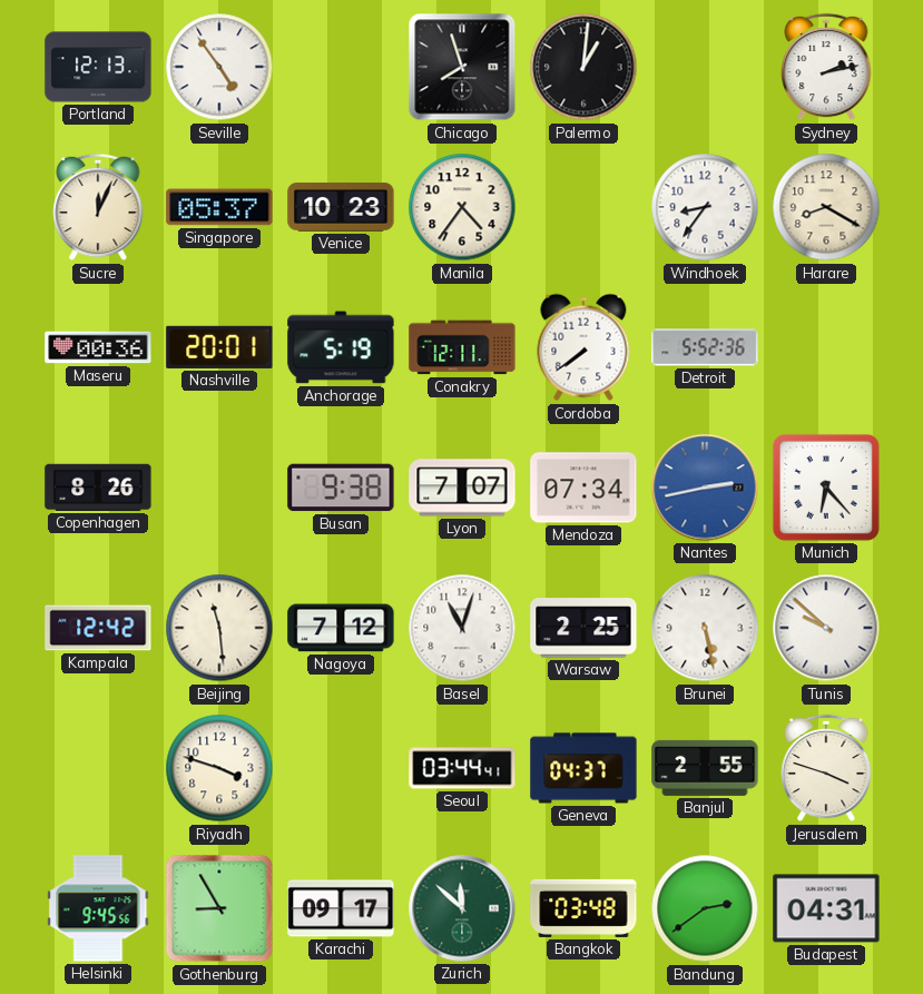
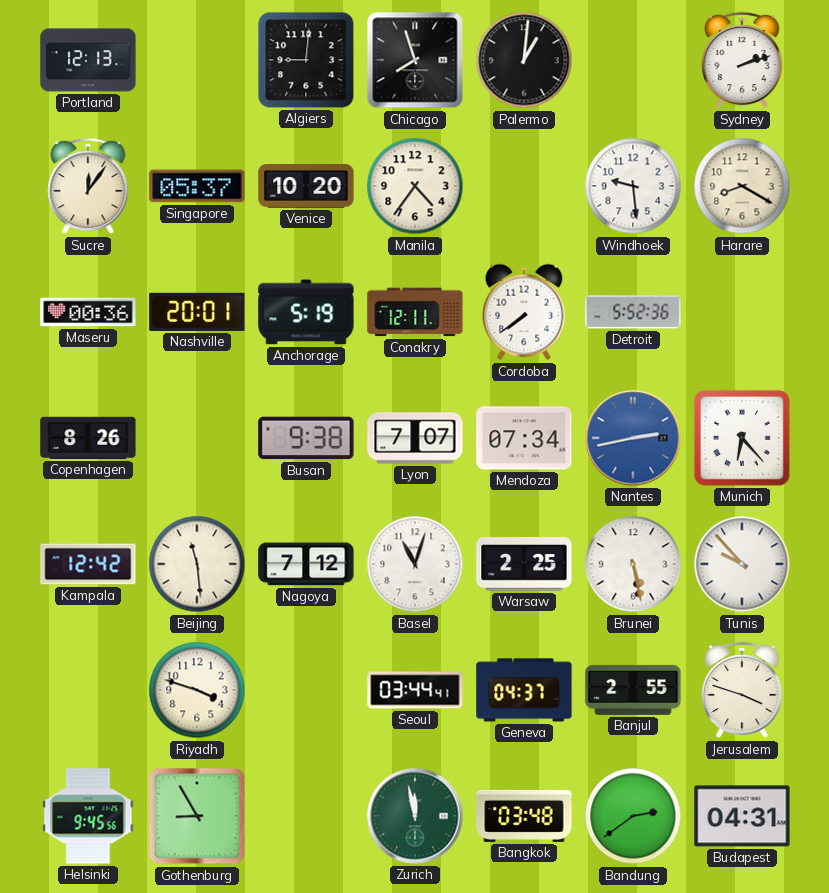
Seville: 4:54 -> none
Algiers: none -> 9:01
Sydney: 2:13 -> 2:12
Sucre: 12:04 -> 12:06
Venice: 10:23 -> 10:20
Windhoek: 8:36 -> 9:29
Tunis: 9:52 -> 9:53
Karachi: 09:17 -> none
Zurich: 11:52 -> 11:58
